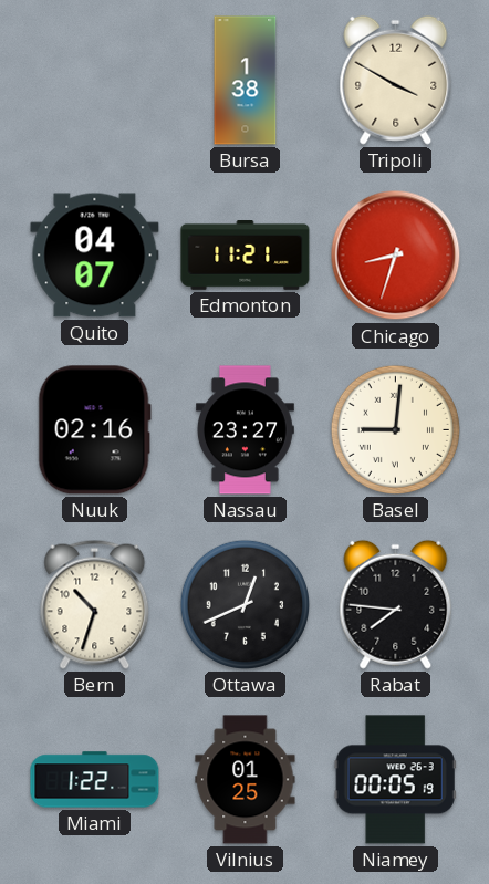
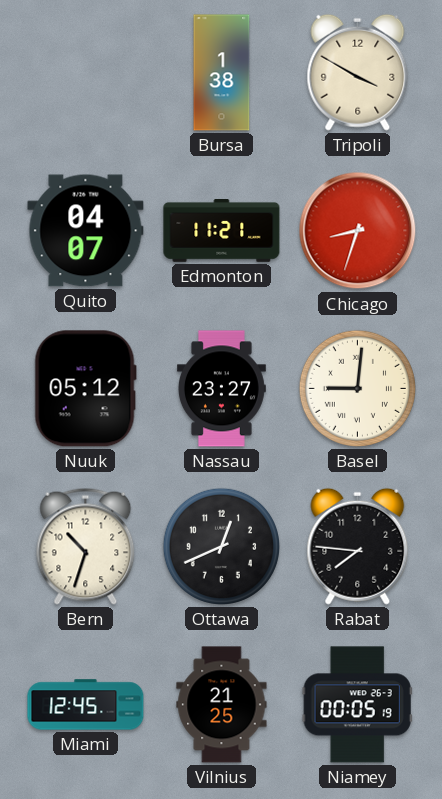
Nuuk: 02:16 -> 05:12
Miami: 1:22 -> 12:45
Vilnius: 01:25 -> 21:25
